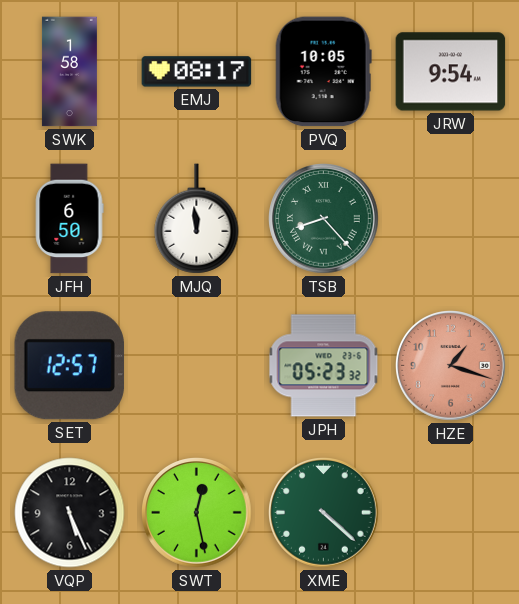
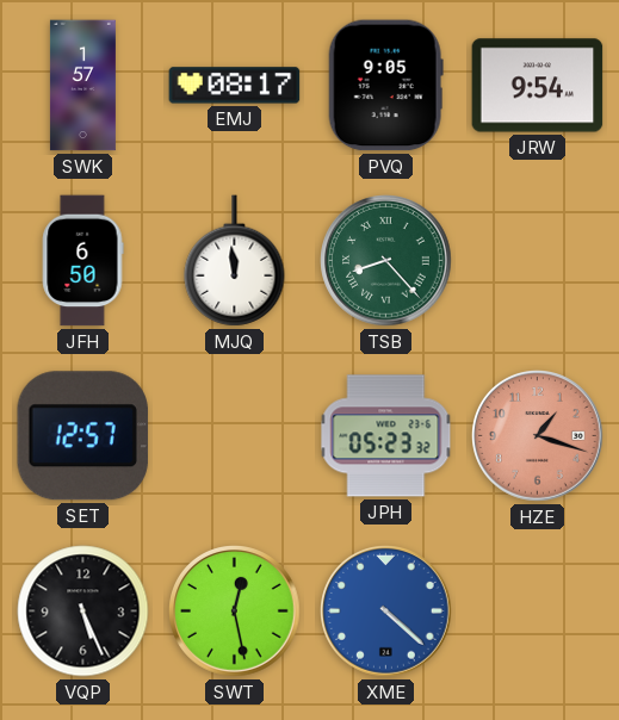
SWK: 1:58 -> 1:57
PVQ: 10:05 -> 9:05
XME dial: green -> blue
